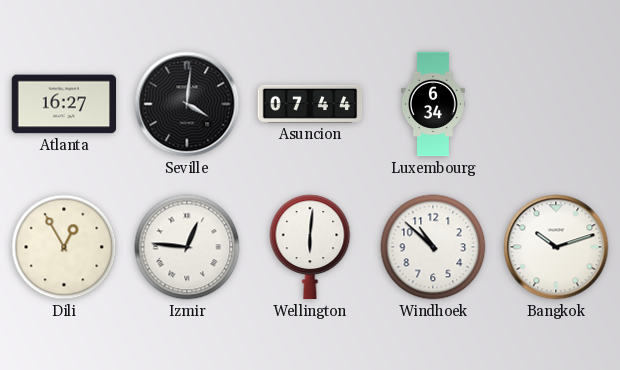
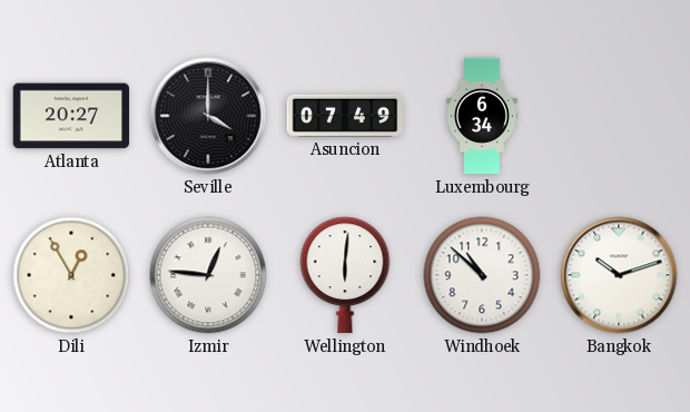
Atlanta: 16:27 -> 20:27
Seville: 4:01 -> 4:00
Asuncion: 07:44 -> 07:49
